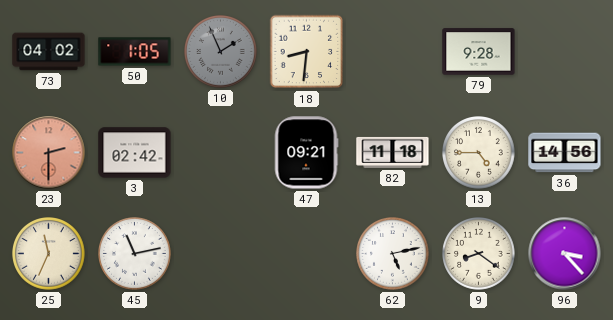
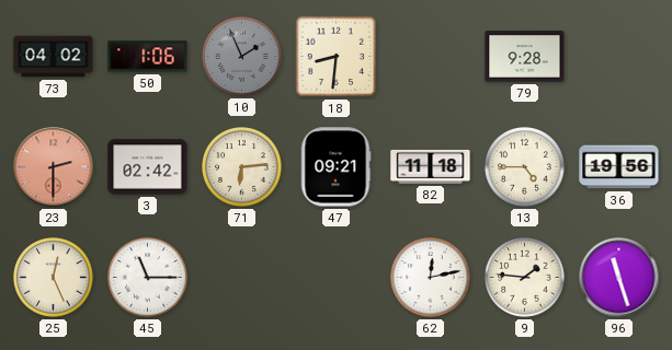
50: 1:05 -> 1:06
71: none -> 6:14
36: 14:56 -> 19:56
25: 11:34 -> 12:26
45: 11:13 -> 11:15
62: 5:13 -> 12:13
9: 8:21 -> 1:46
96: 3:23 -> 11:27
